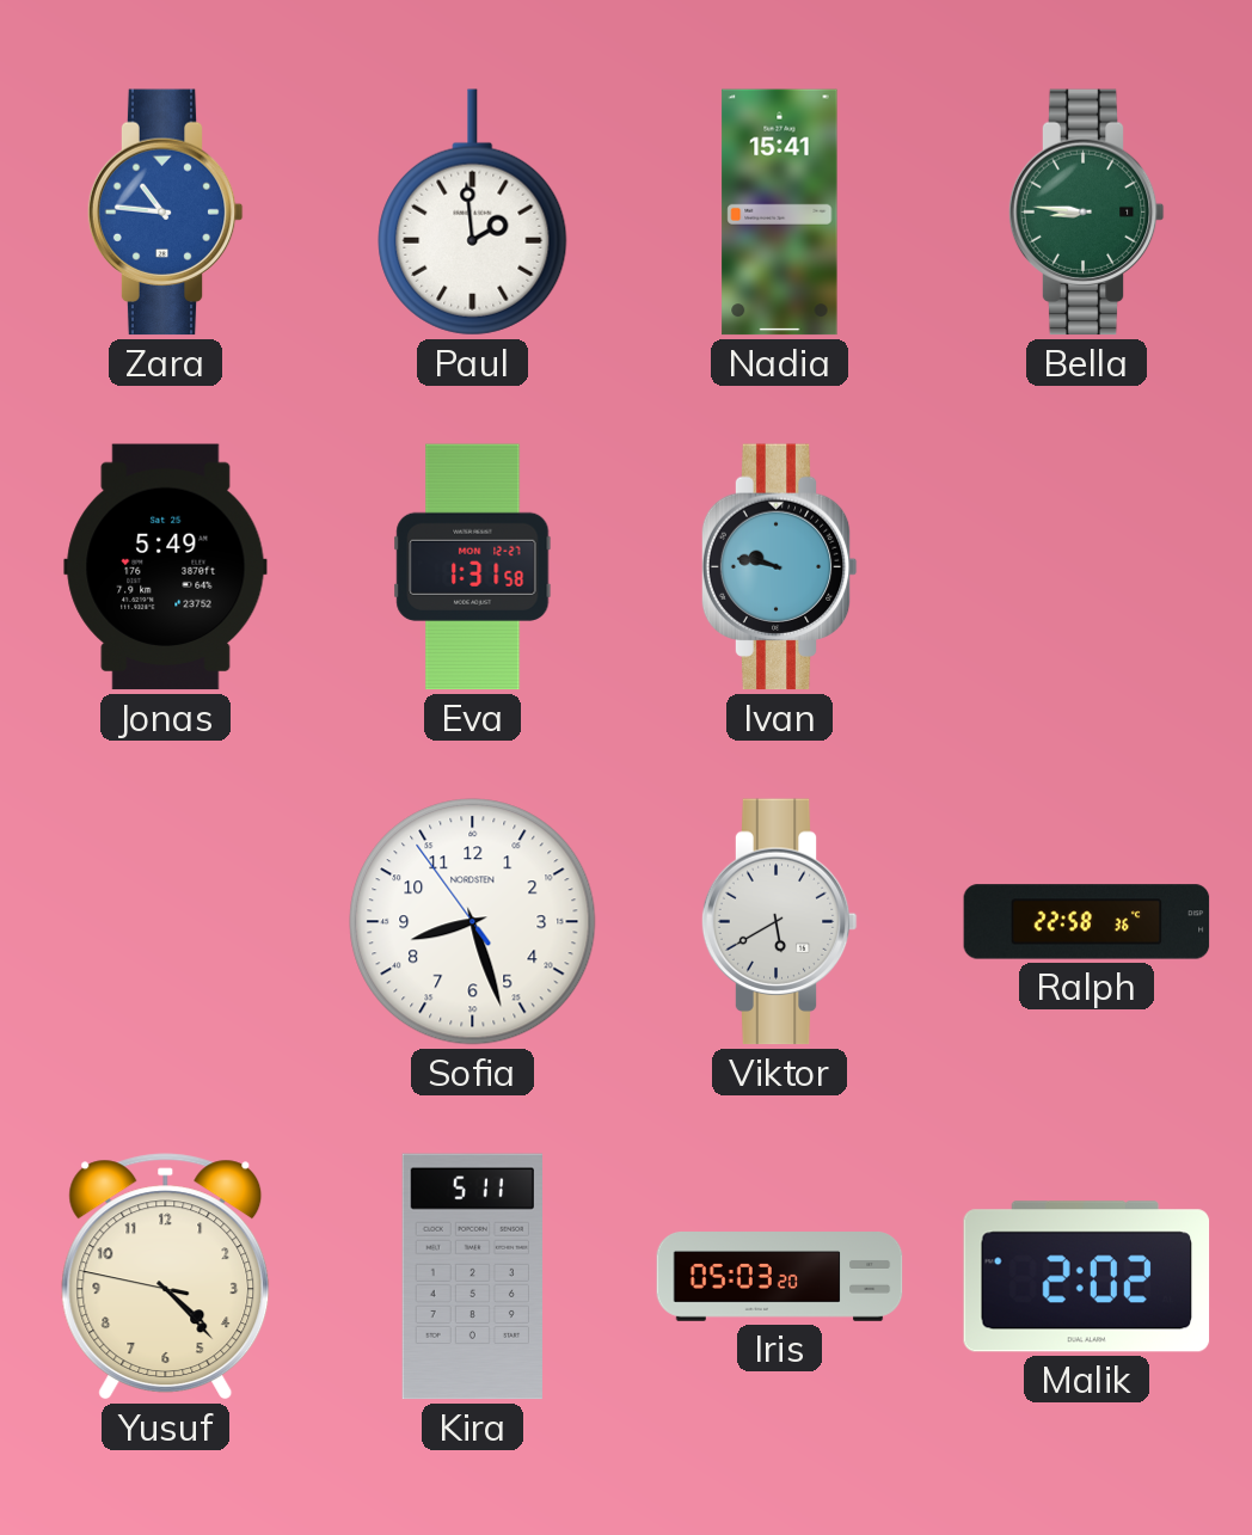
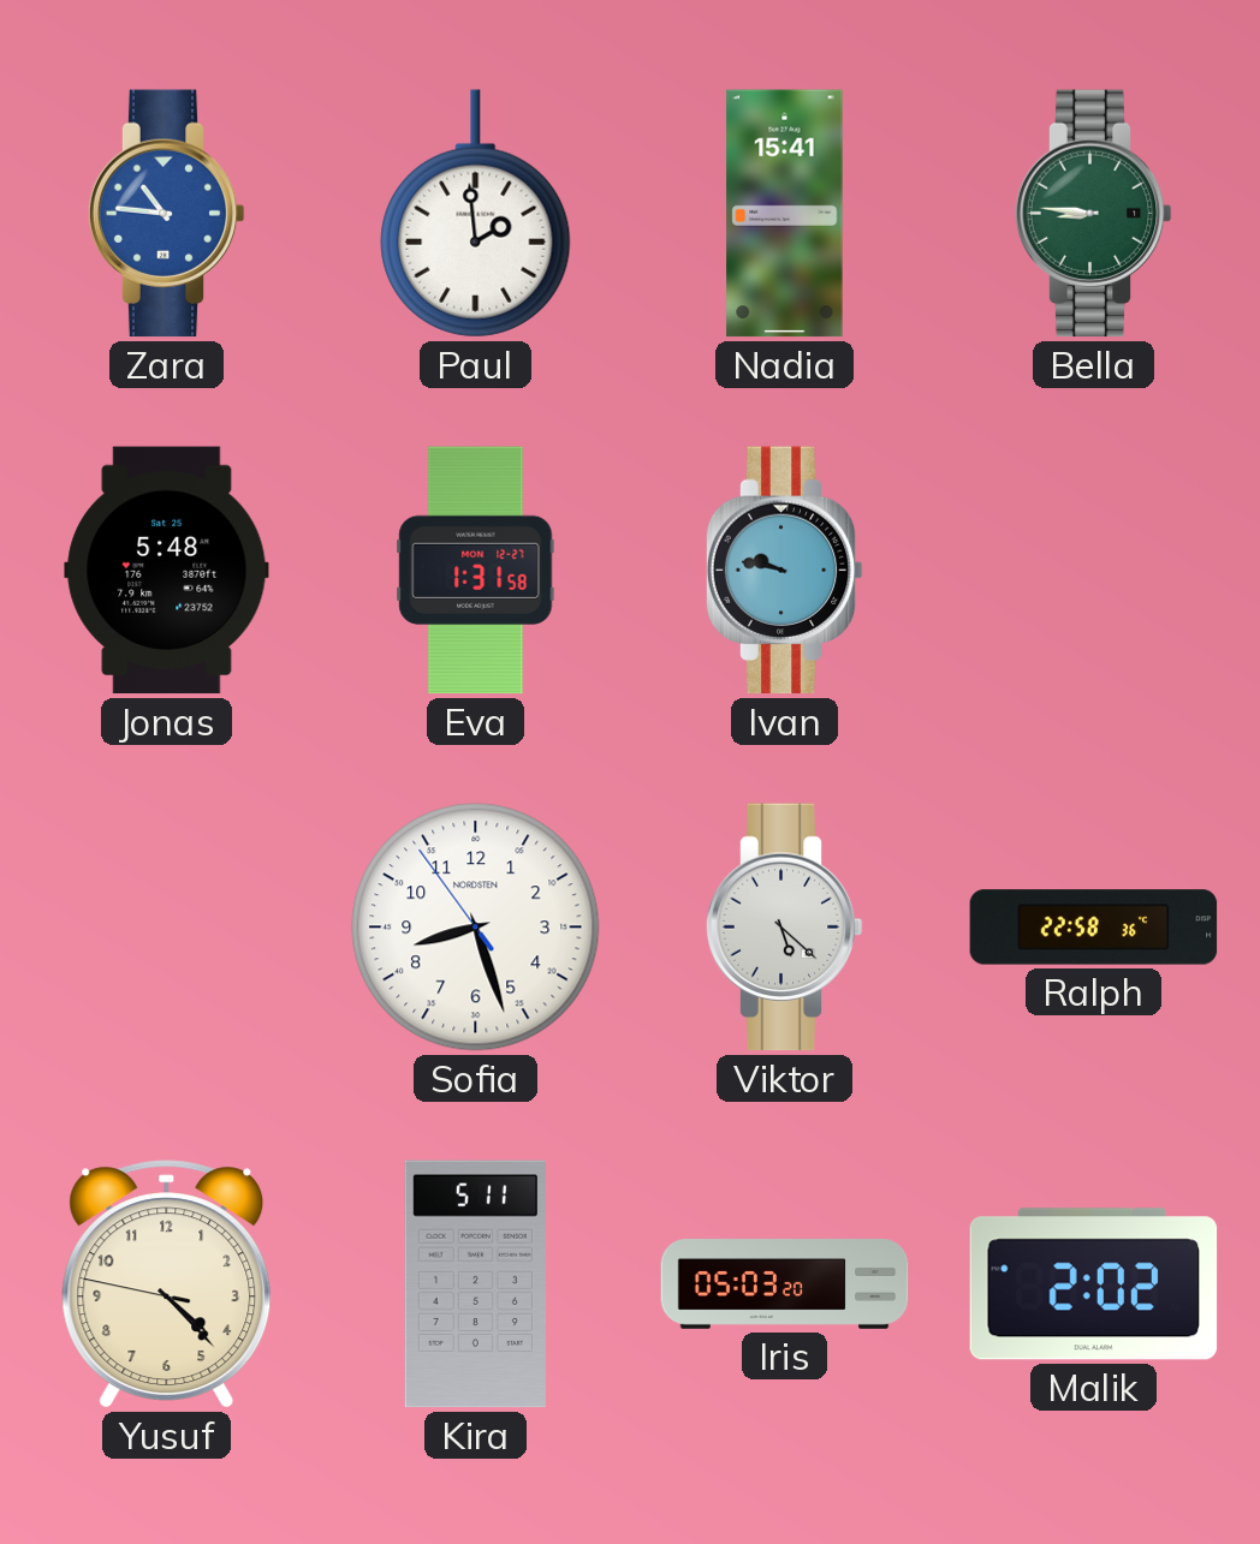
Jonas: 5:49 -> 5:48
Viktor: 5:40 -> 5:22
